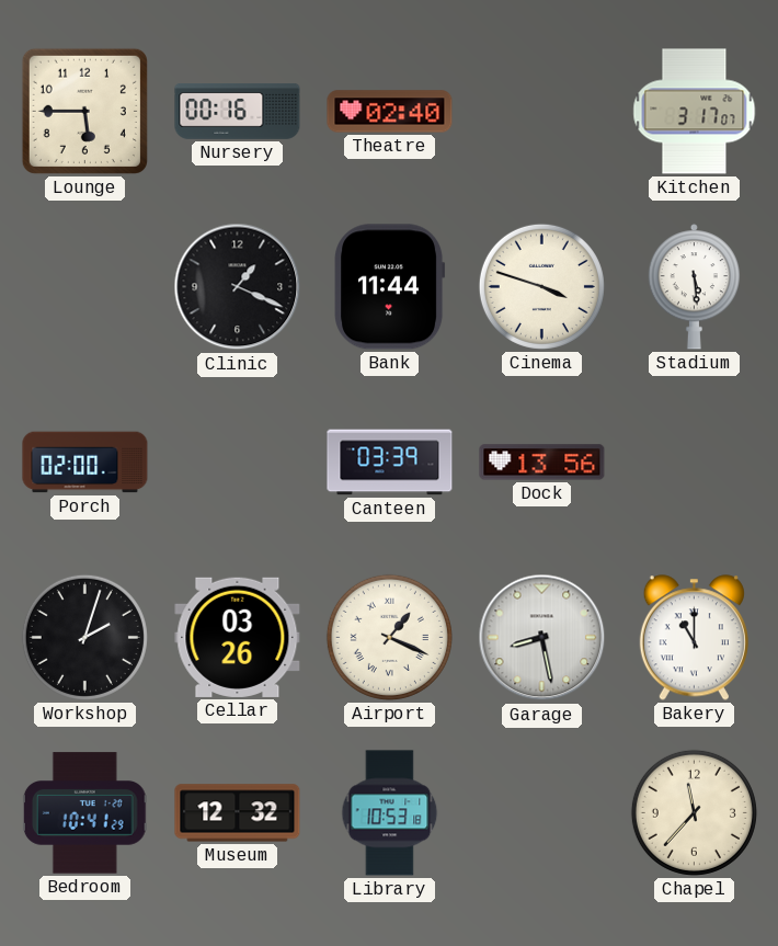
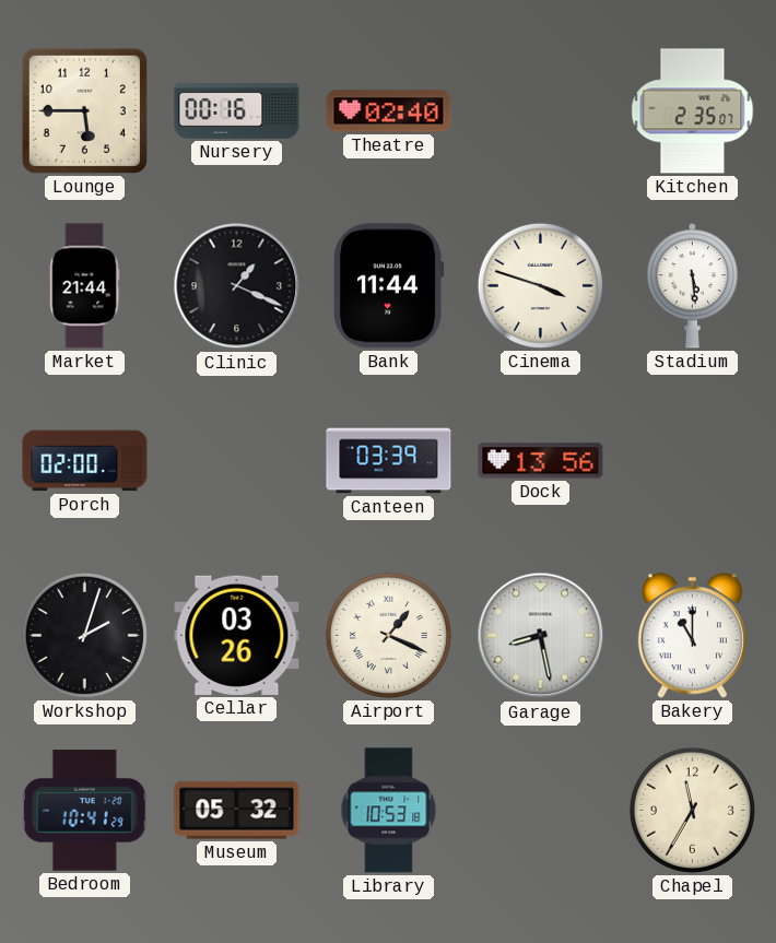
Kitchen: 3:17 -> 2:35
Market: none -> 21:44
Museum: 12:32 -> 05:32
Chapel: 11:37 -> 11:35
